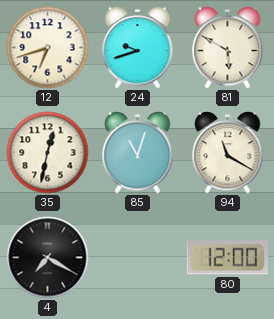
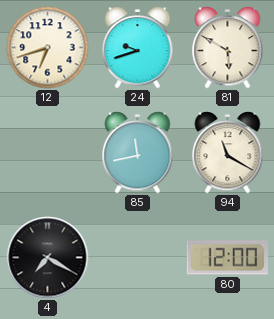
35: 12:32 -> none
85: 11:03 -> 11:43
